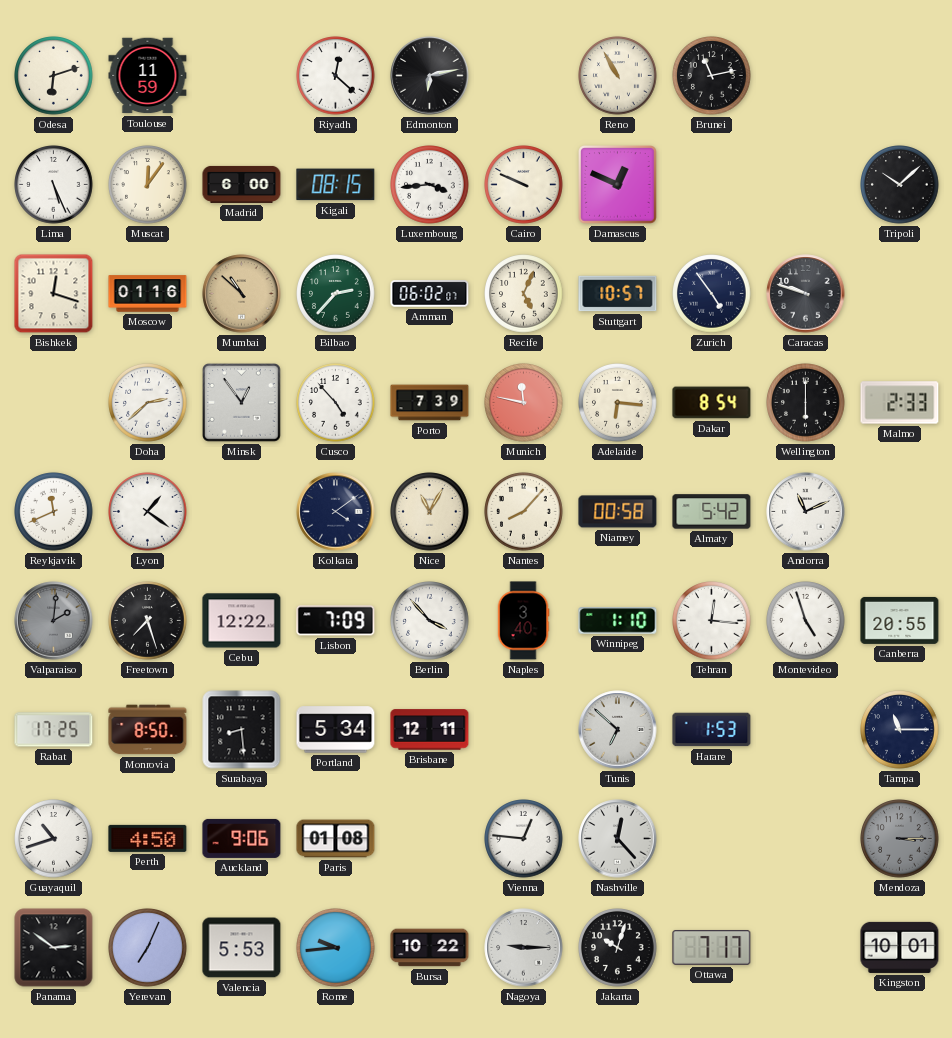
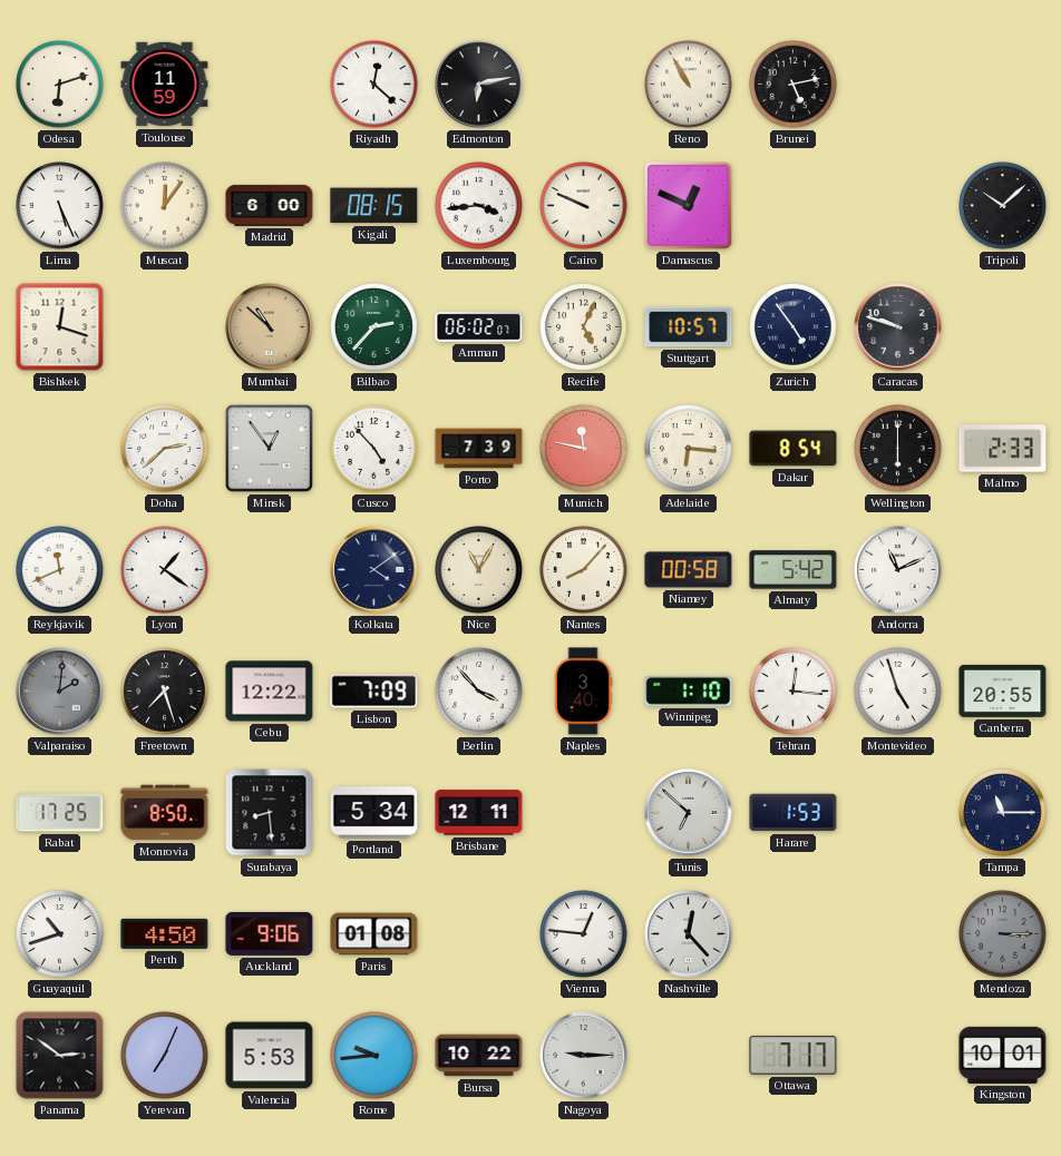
Brunei: 11:13 -> 5:13
Moscow: 01:16 -> none
Jakarta: 10:03 -> none
